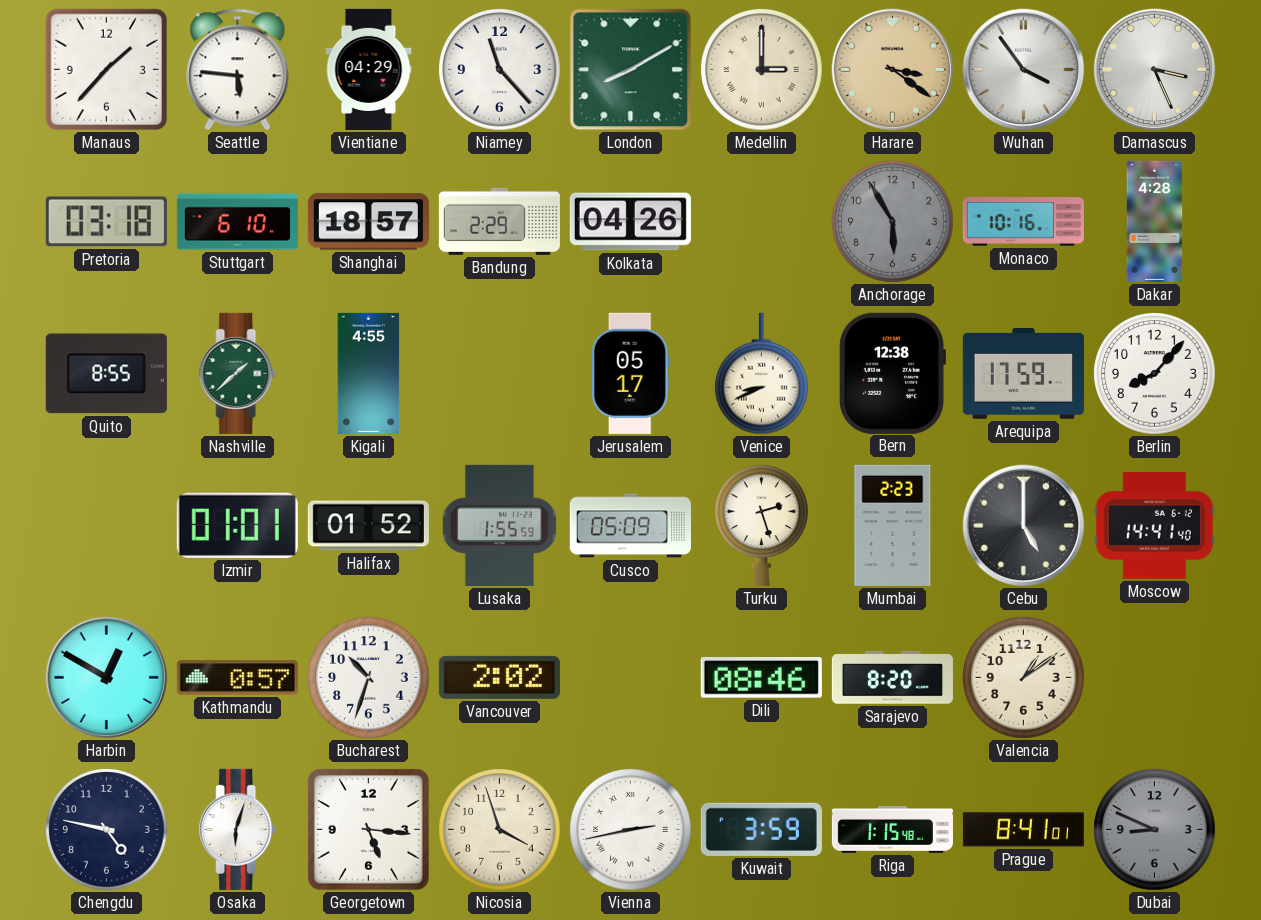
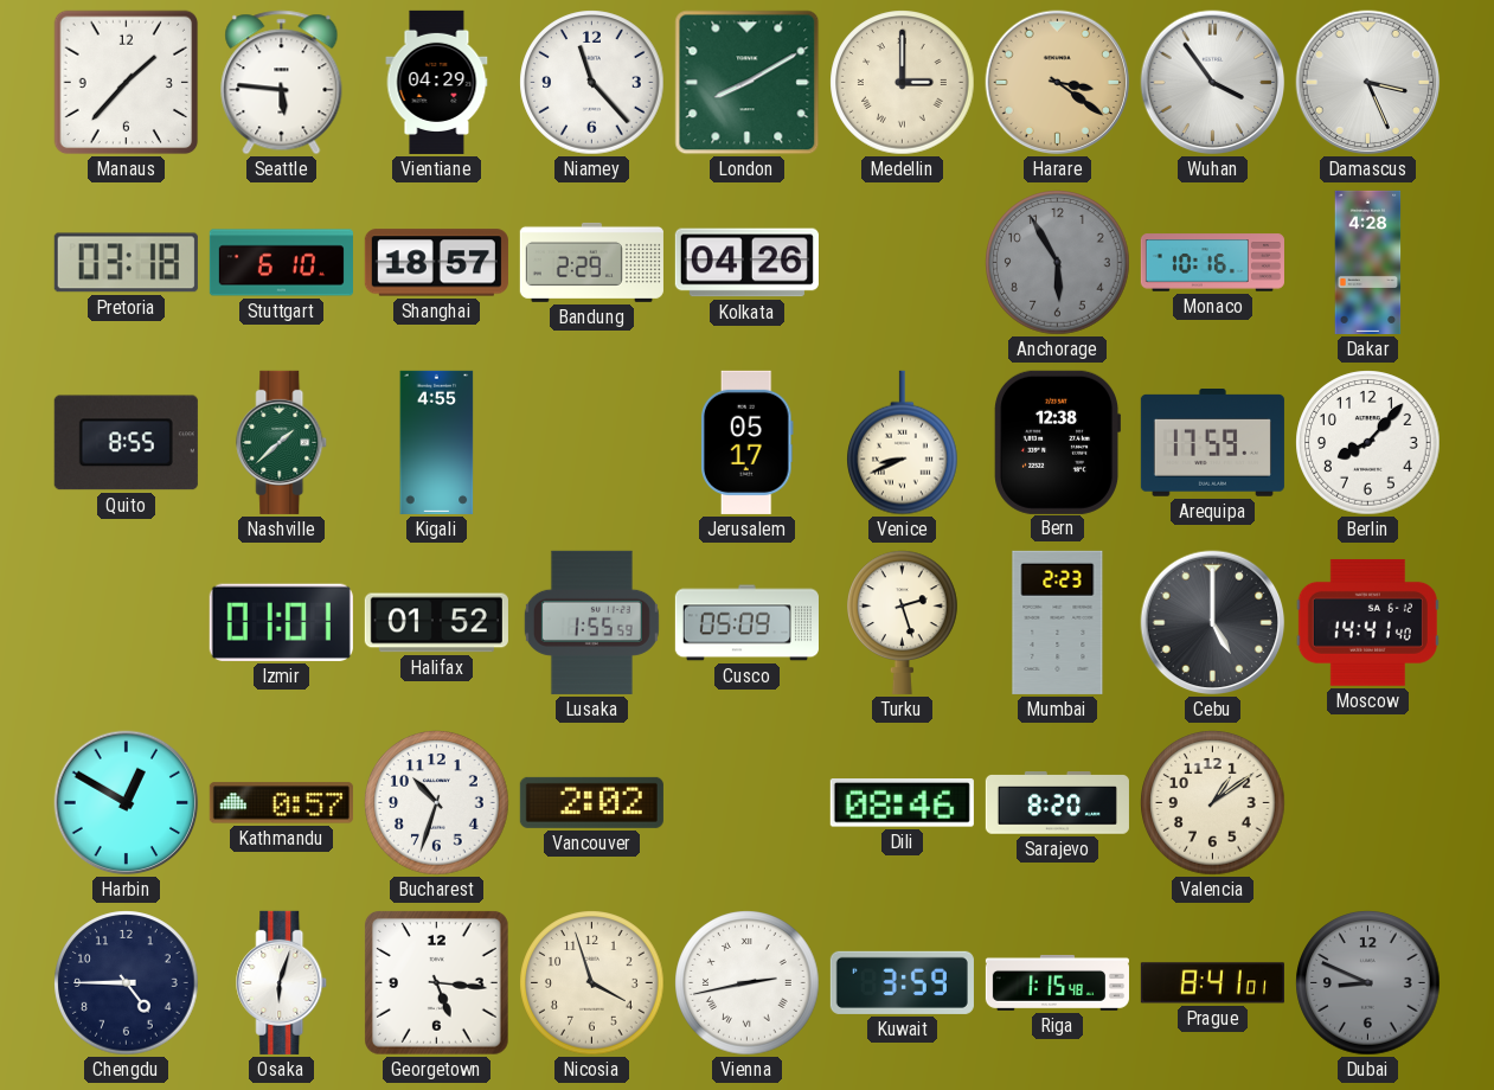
Chengdu: 4:47 -> 4:45
